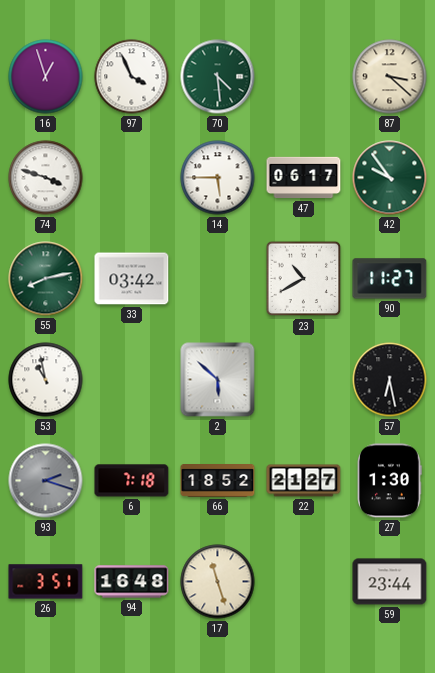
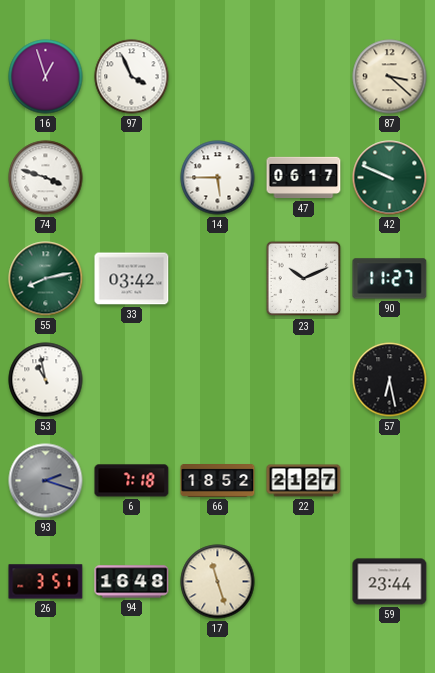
70: 4:29 -> none
42: 9:54 -> 9:49
23: 10:40 -> 10:11
2: 5:52 -> none
27: 1:30 -> none
